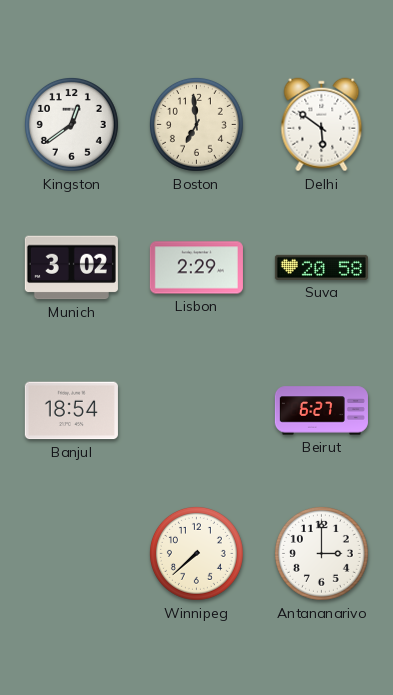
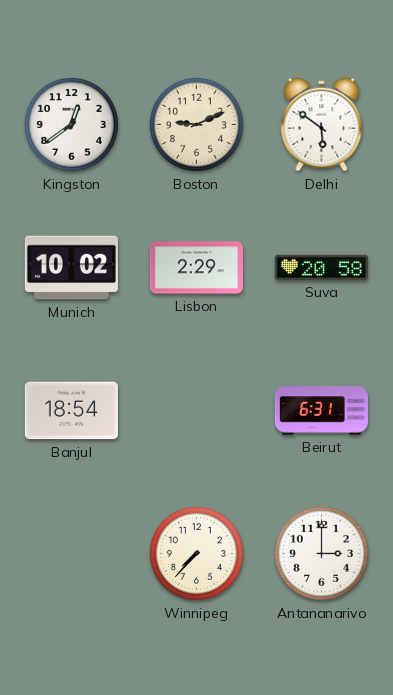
Boston: 6:59 -> 9:11
Munich: 3:02 -> 10:02
Beirut: 6:27 -> 6:31
Winnipeg: 7:38 -> 7:37
